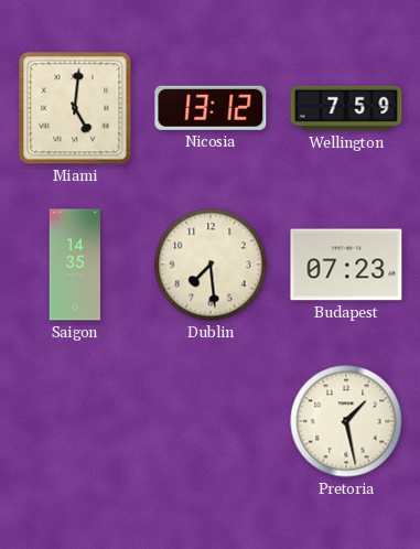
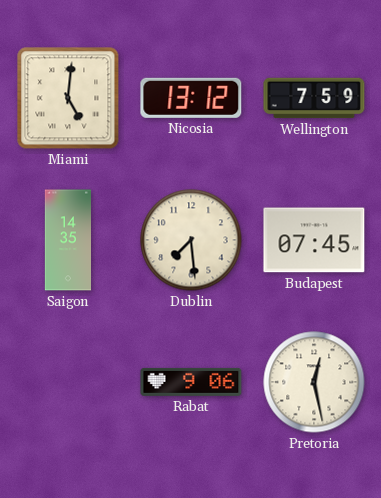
Budapest: 07:23 -> 07:45
Rabat: none -> 9:06
Pretoria: 1:28 -> 12:28
